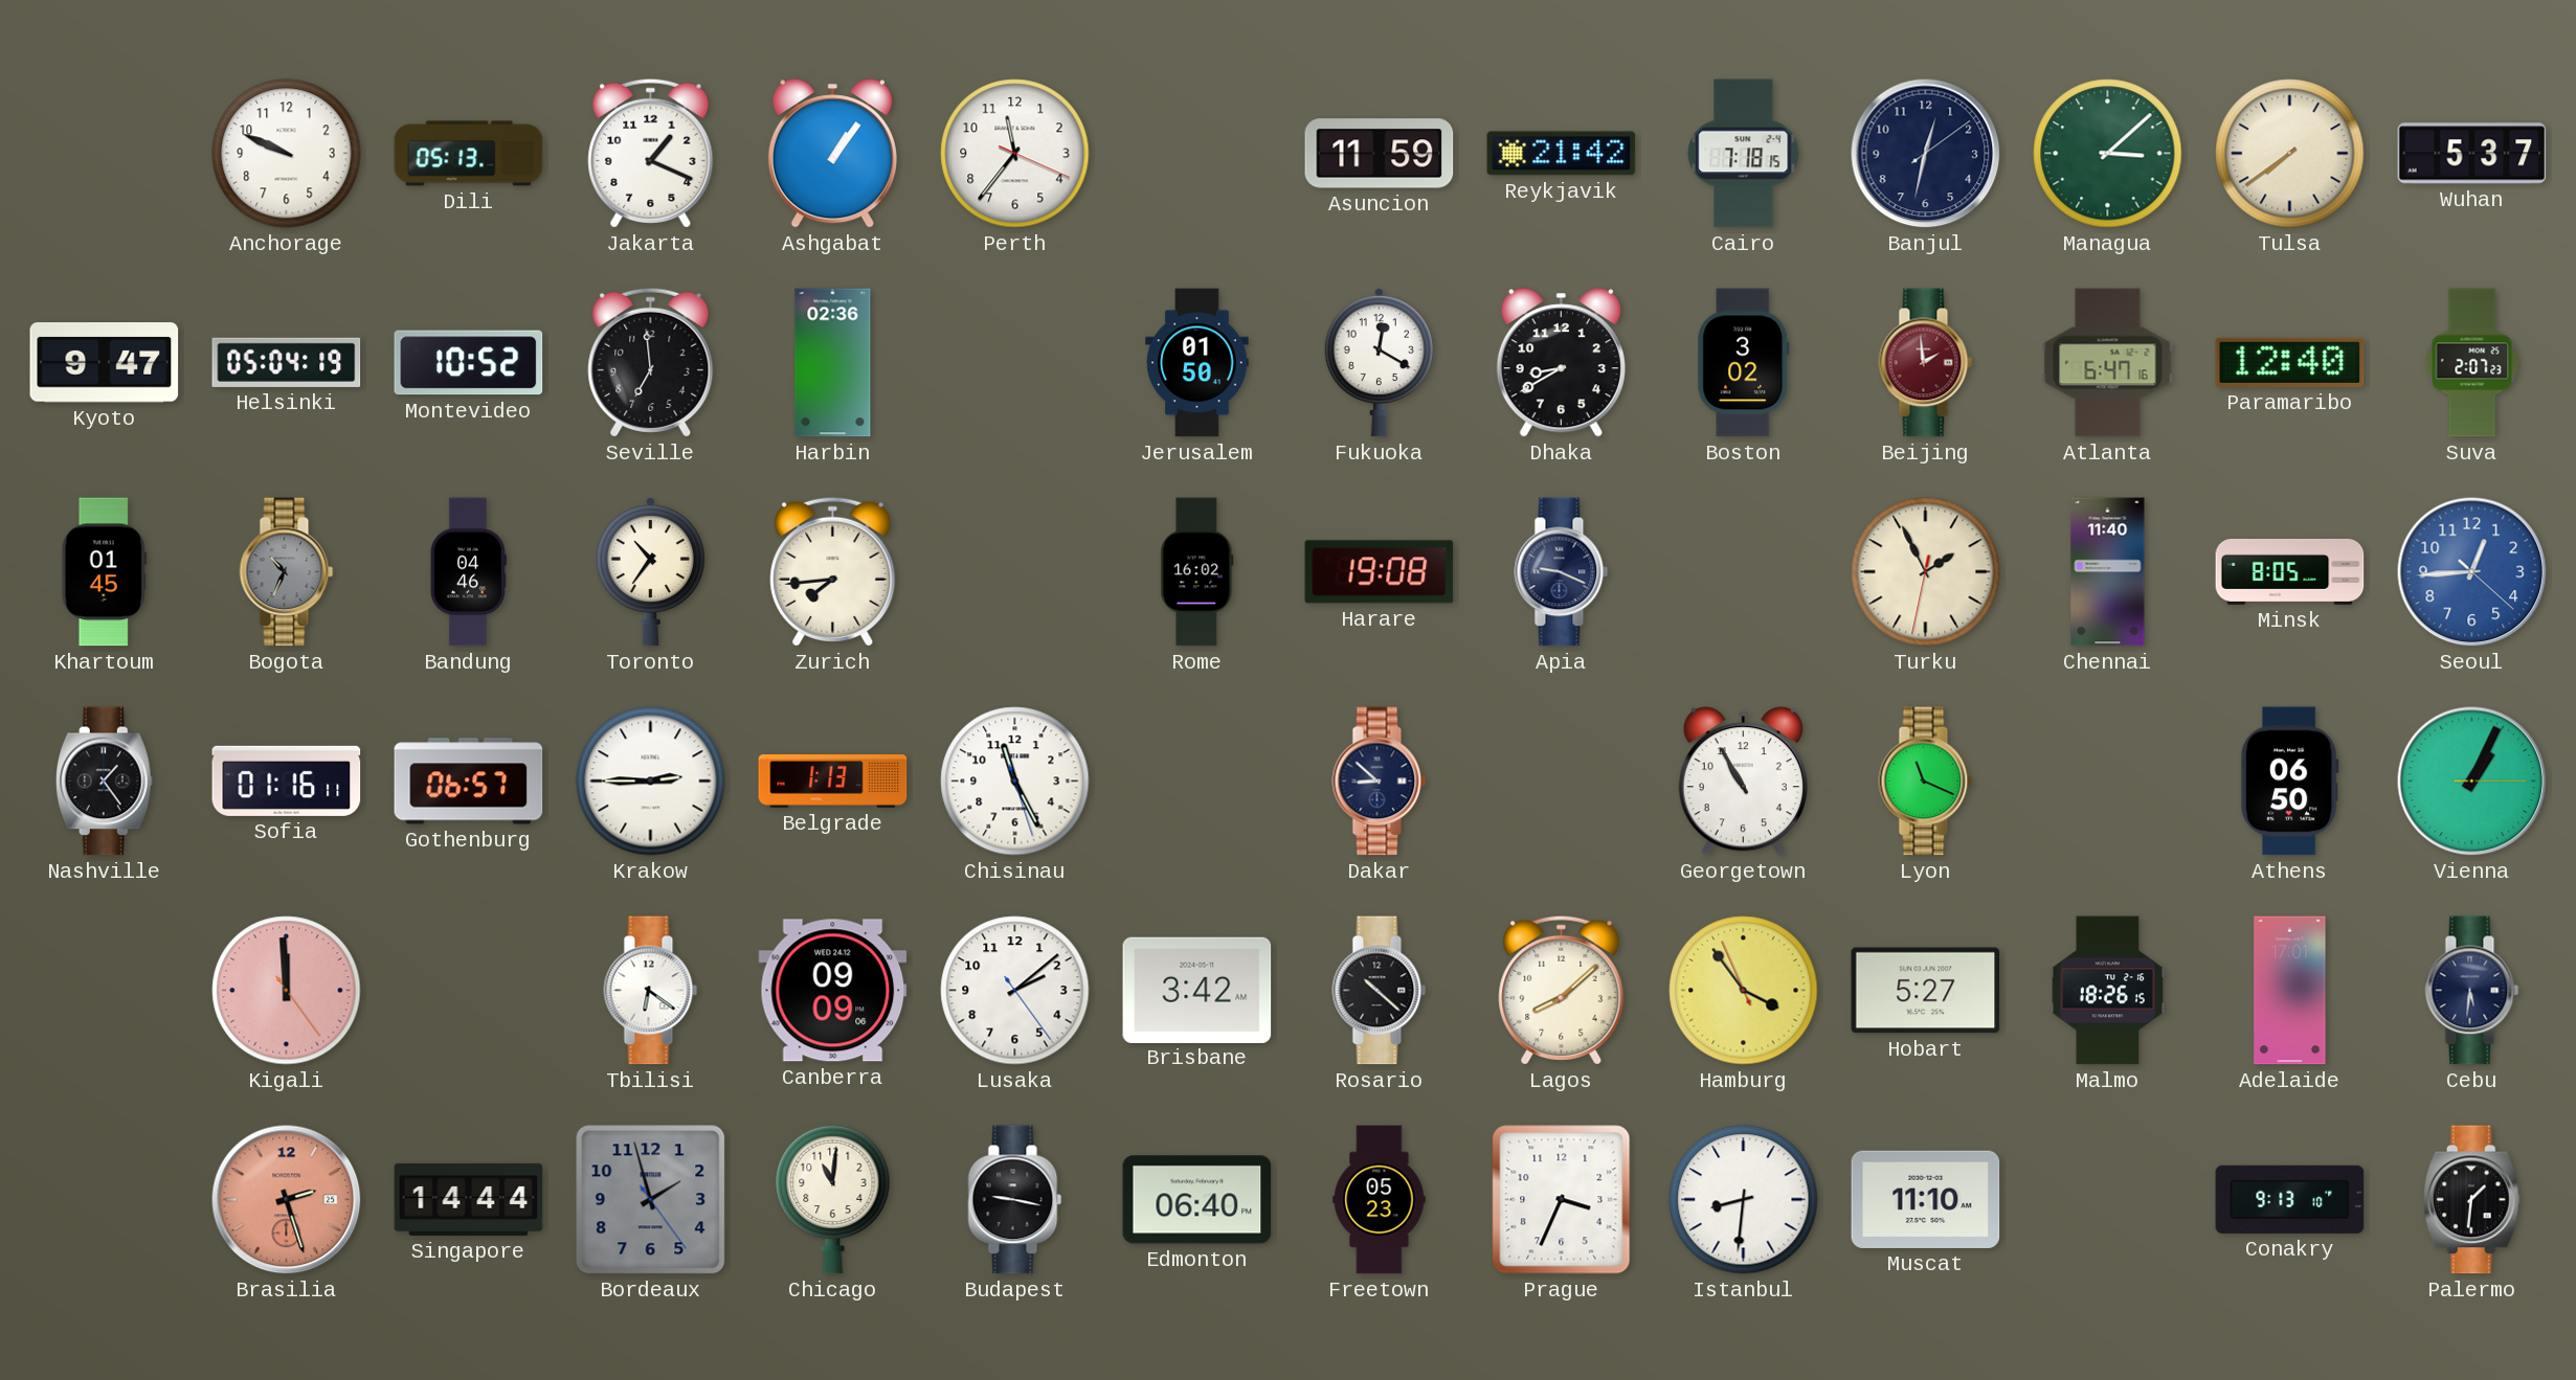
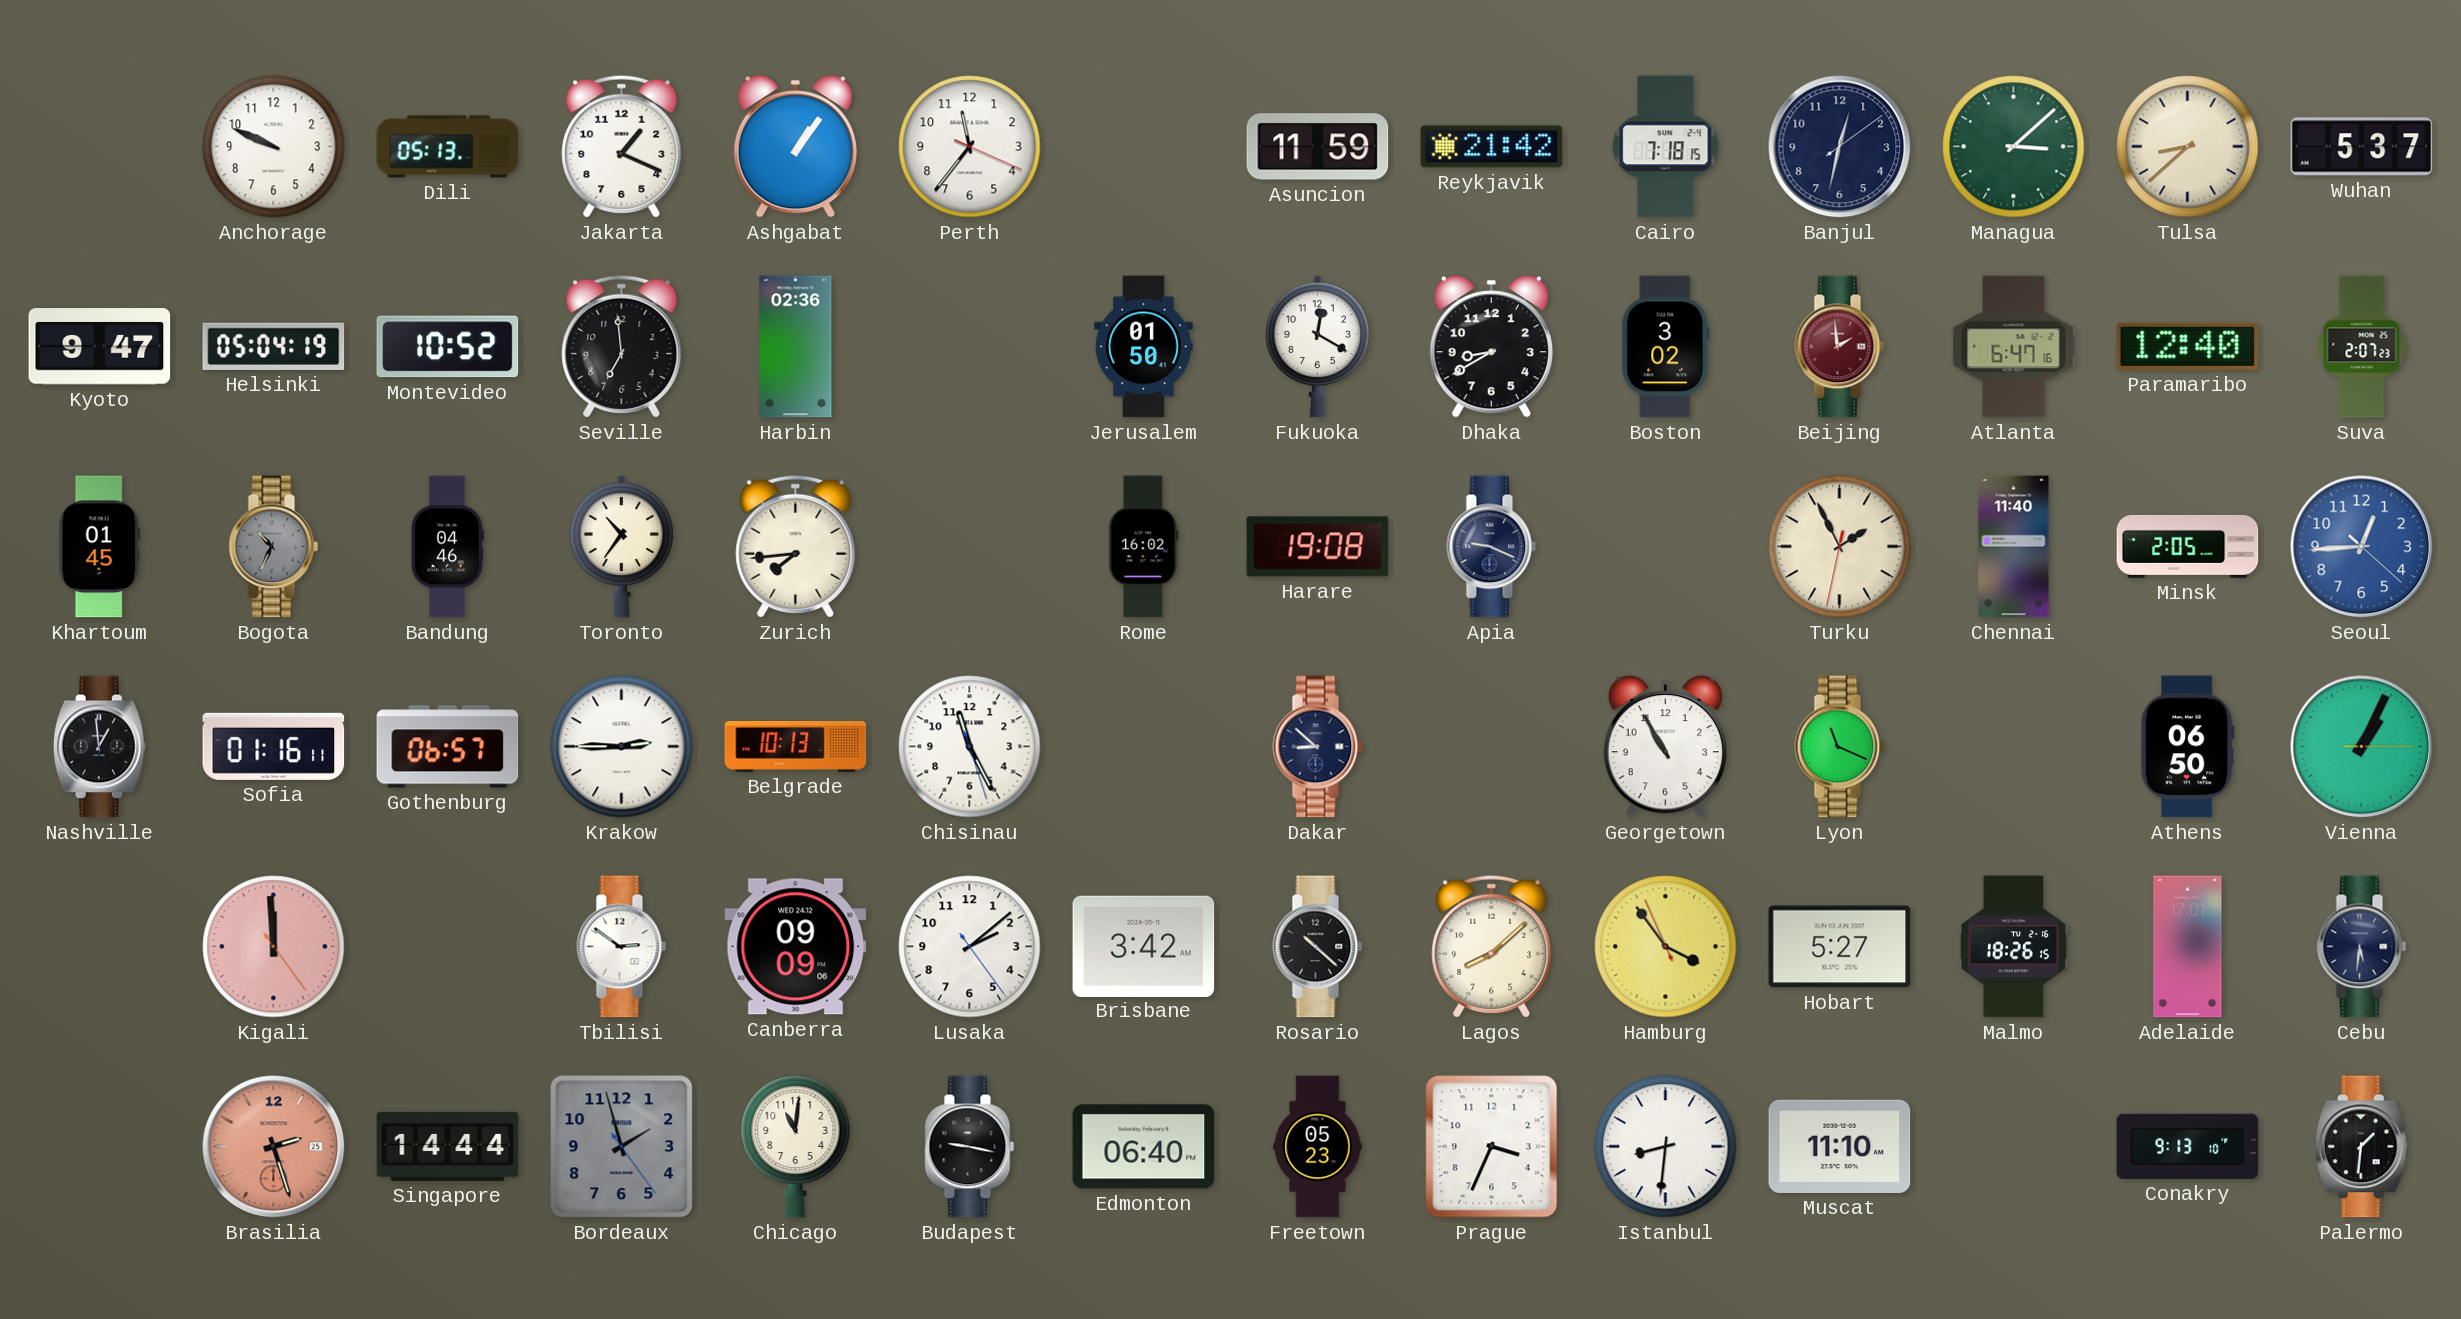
Tulsa: 7:39 -> 8:38
Minsk: 8:05 -> 2:05
Nashville: 1:24 -> 12:59
Belgrade: 1:13 -> 10:13
Tbilisi: 6:21 -> 2:51
